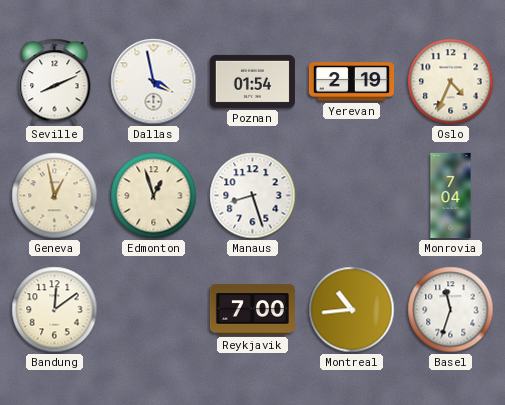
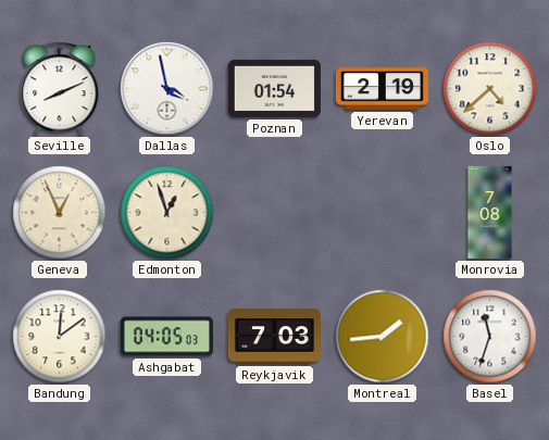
Oslo: 4:34 -> 4:38
Geneva: 12:58 -> 12:56
Manaus: 8:27 -> none
Monrovia: 7:04 -> 7:08
Ashgabat: none -> 04:05
Reykjavik: 7:00 -> 7:03
Montreal: 10:44 -> 1:44
